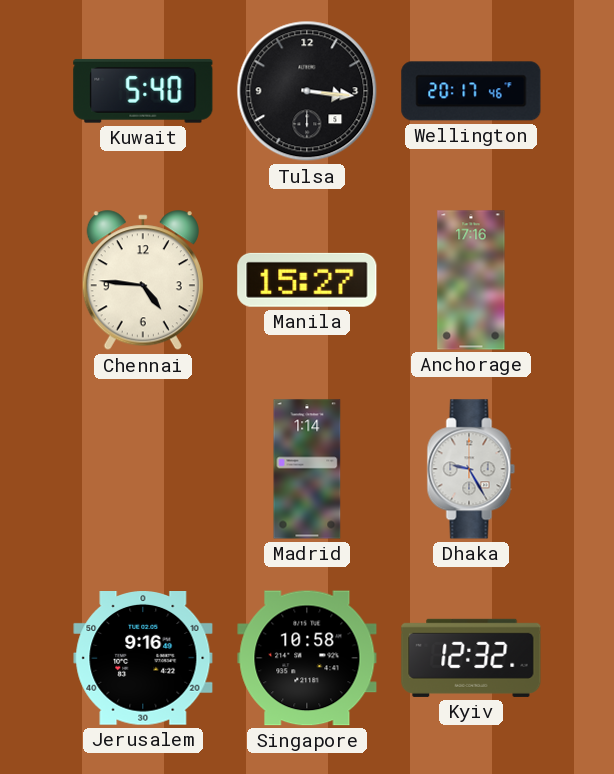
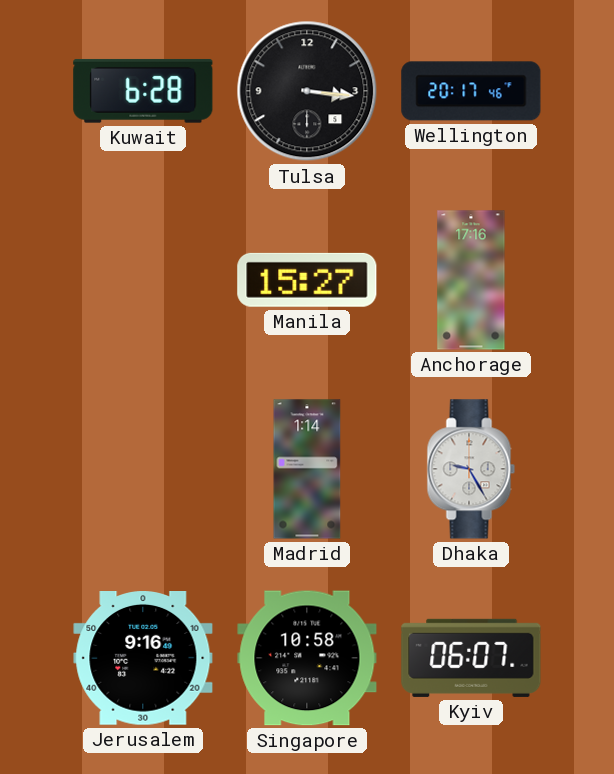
Kuwait: 5:40 -> 6:28
Chennai: 4:46 -> none
Kyiv: 12:32 -> 06:07
